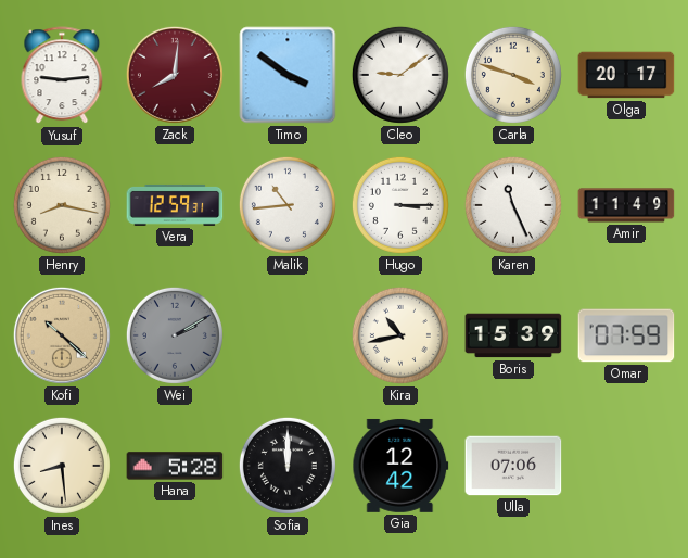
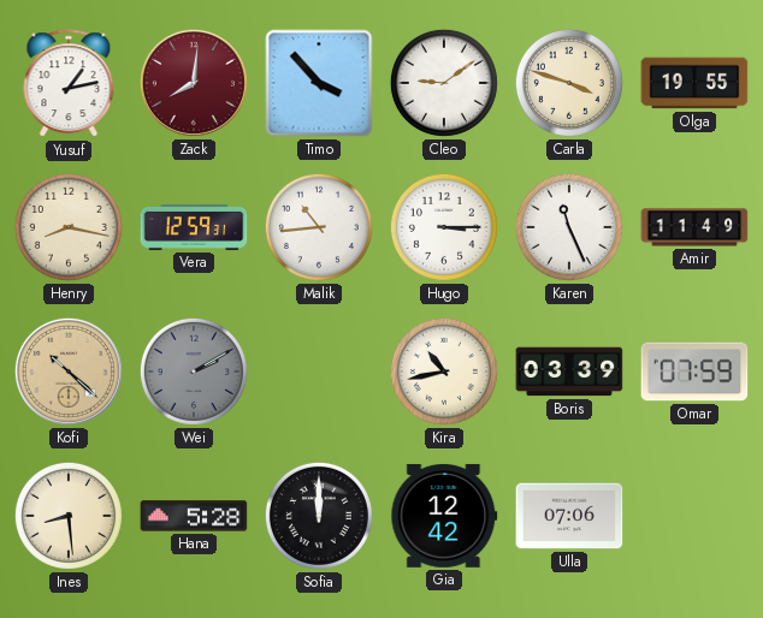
Yusuf: 9:14 -> 1:13
Timo: 3:51 -> 3:53
Olga: 20:17 -> 19:55
Boris: 15:39 -> 03:39
